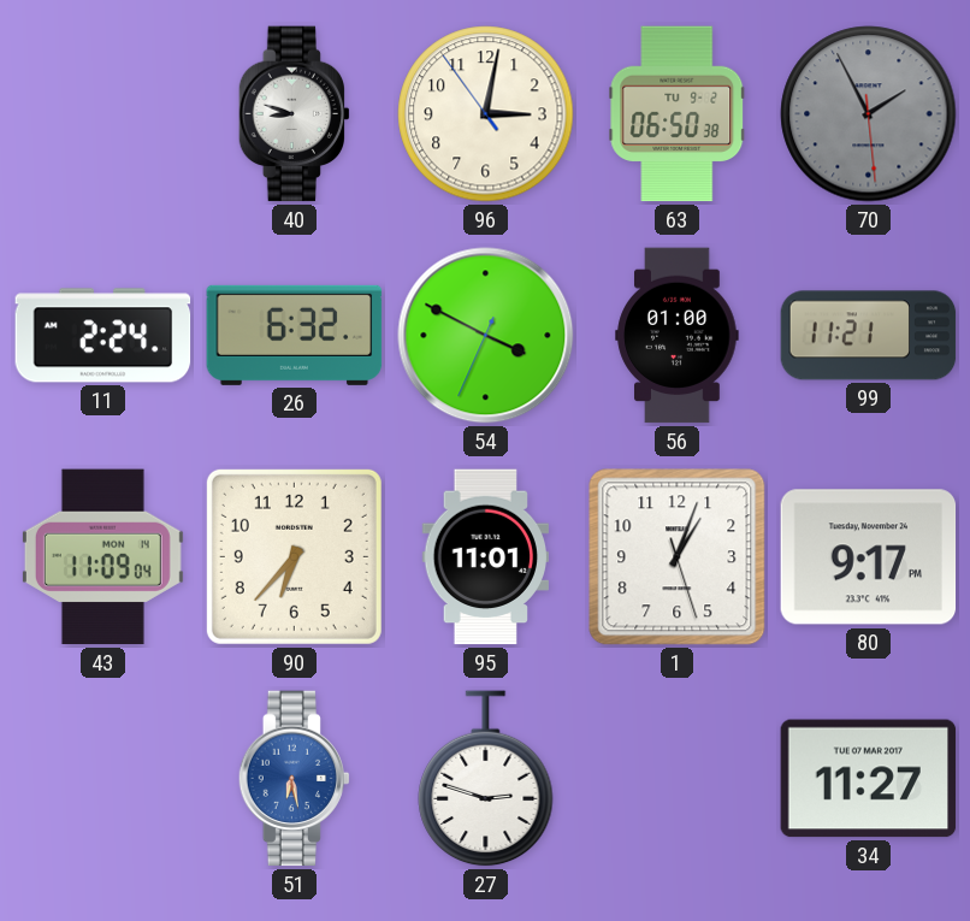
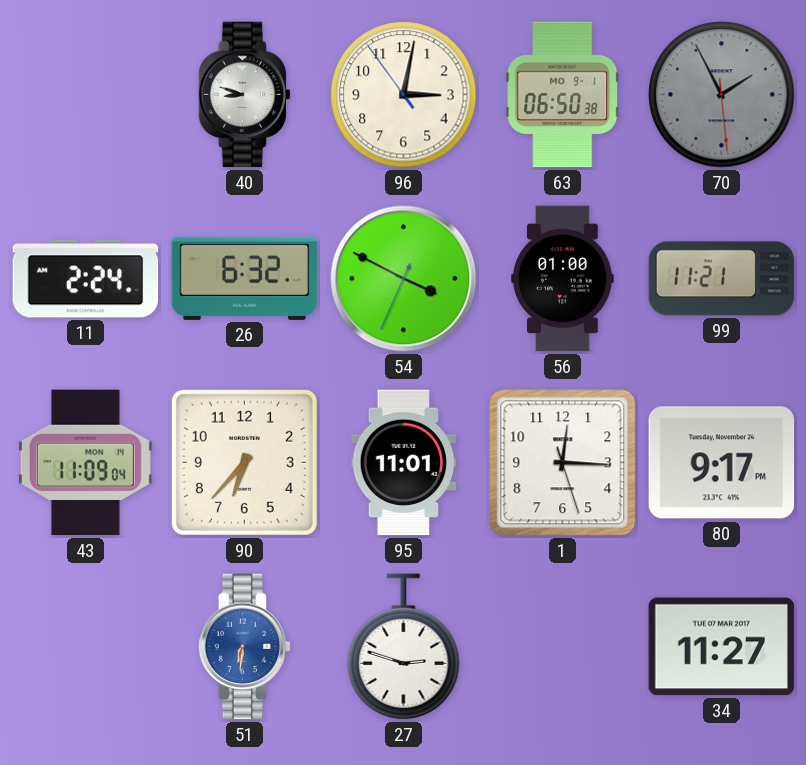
63 date: TU 9-2 -> MO 9-1
1: 1:03 -> 12:15
51: 6:28 -> 6:31
